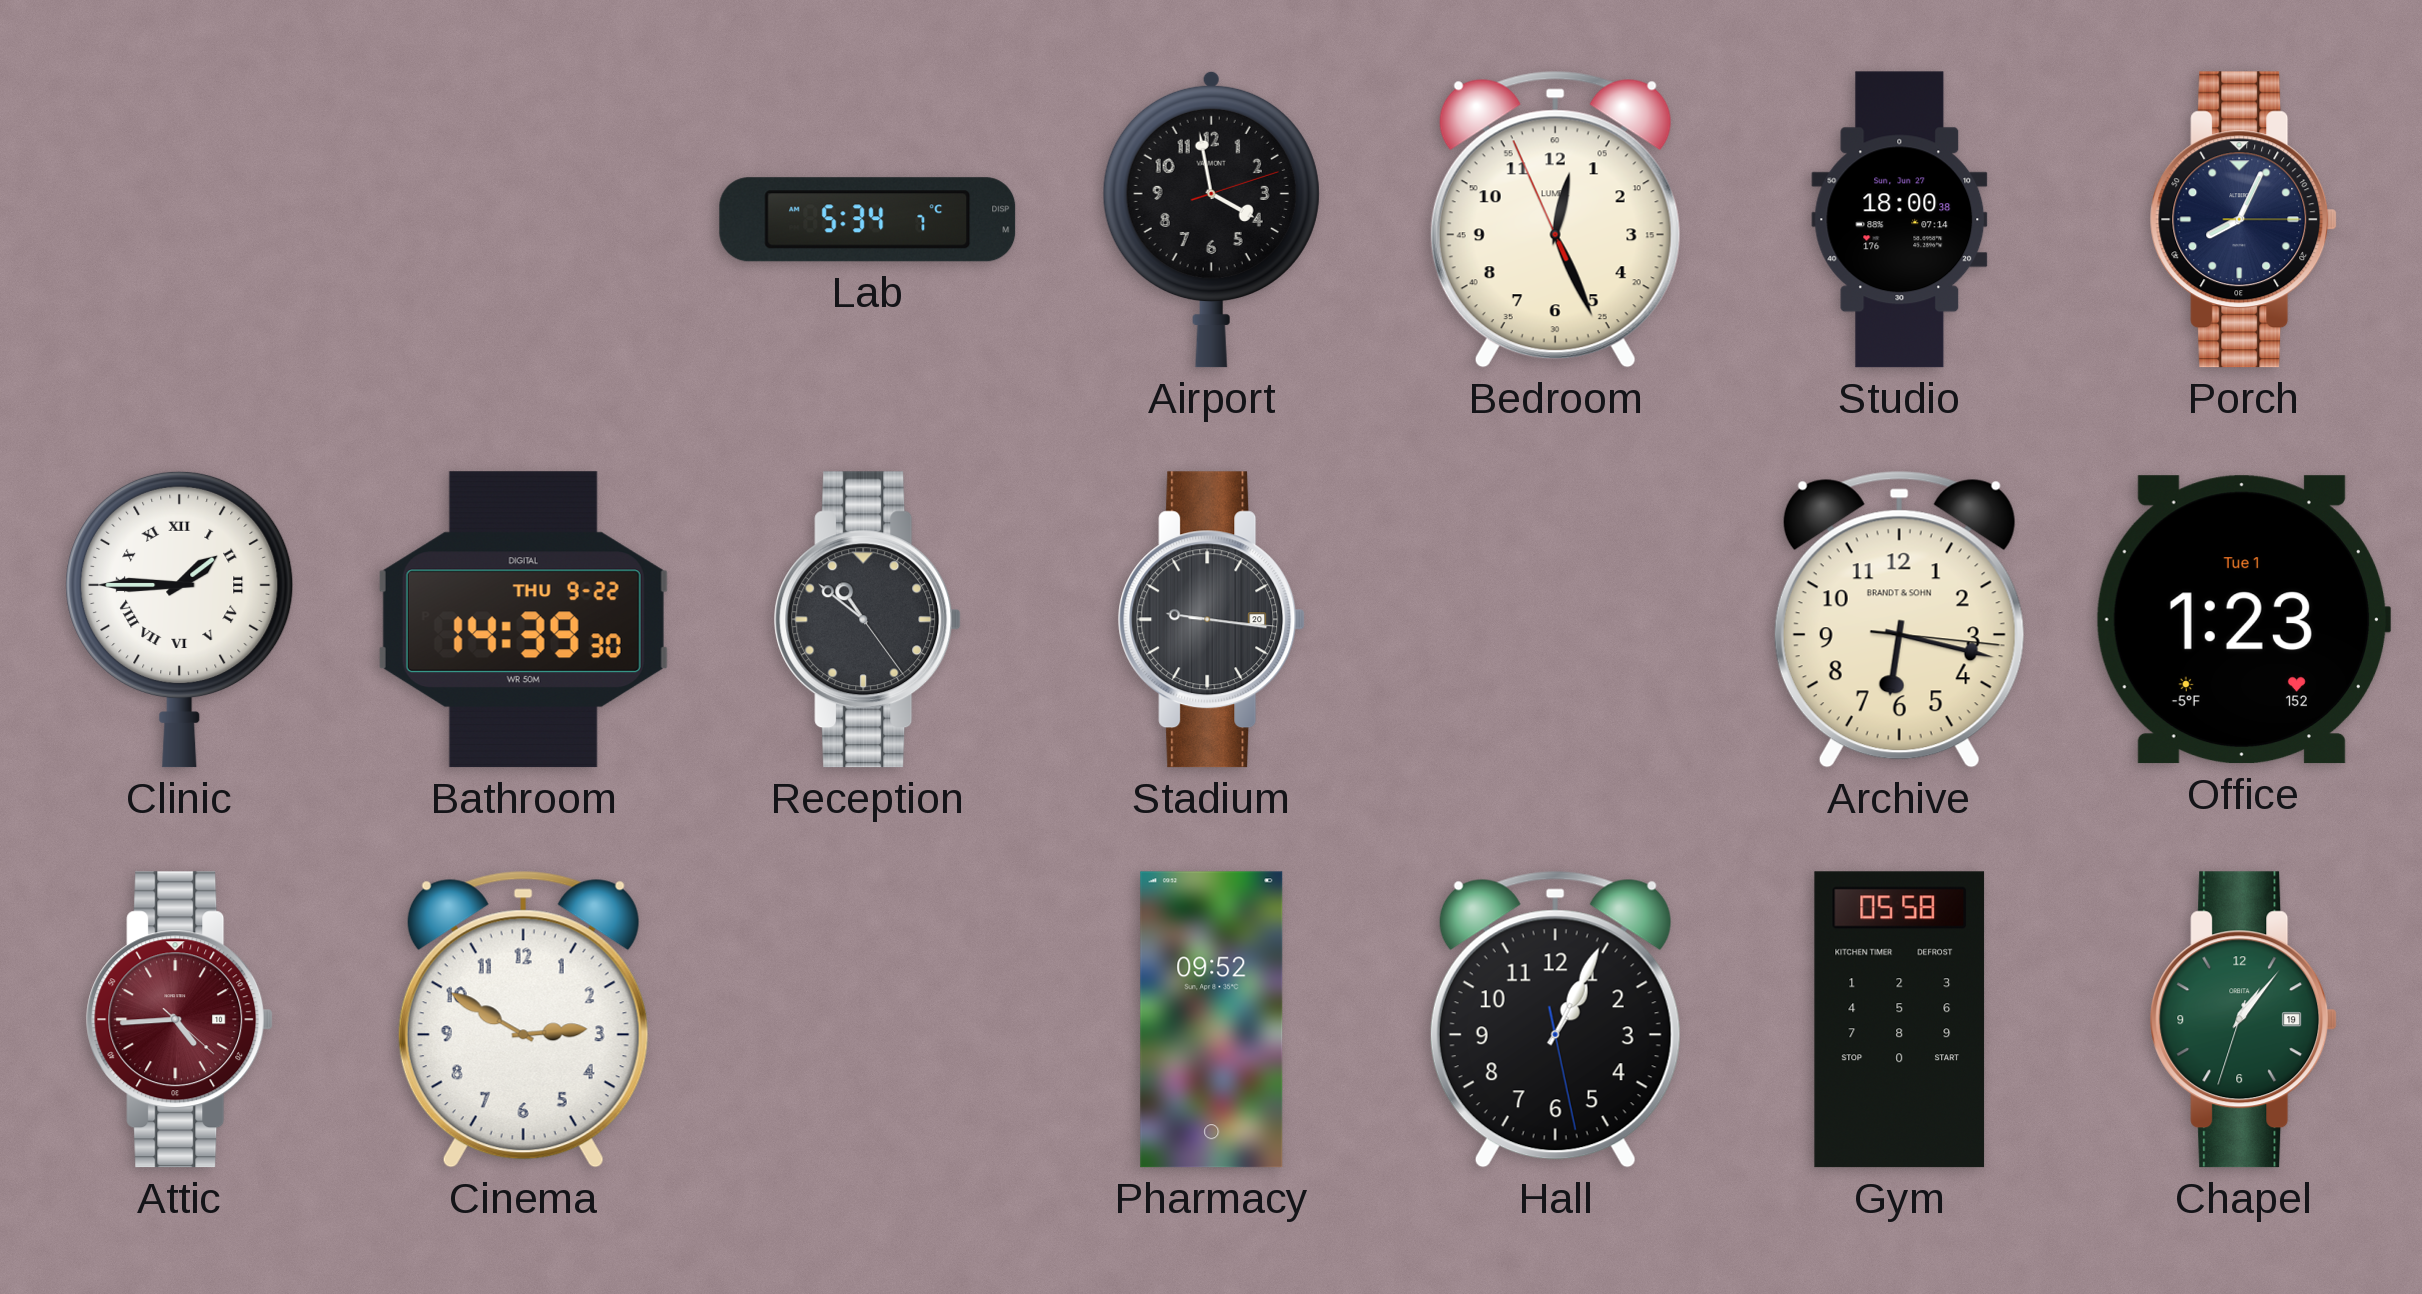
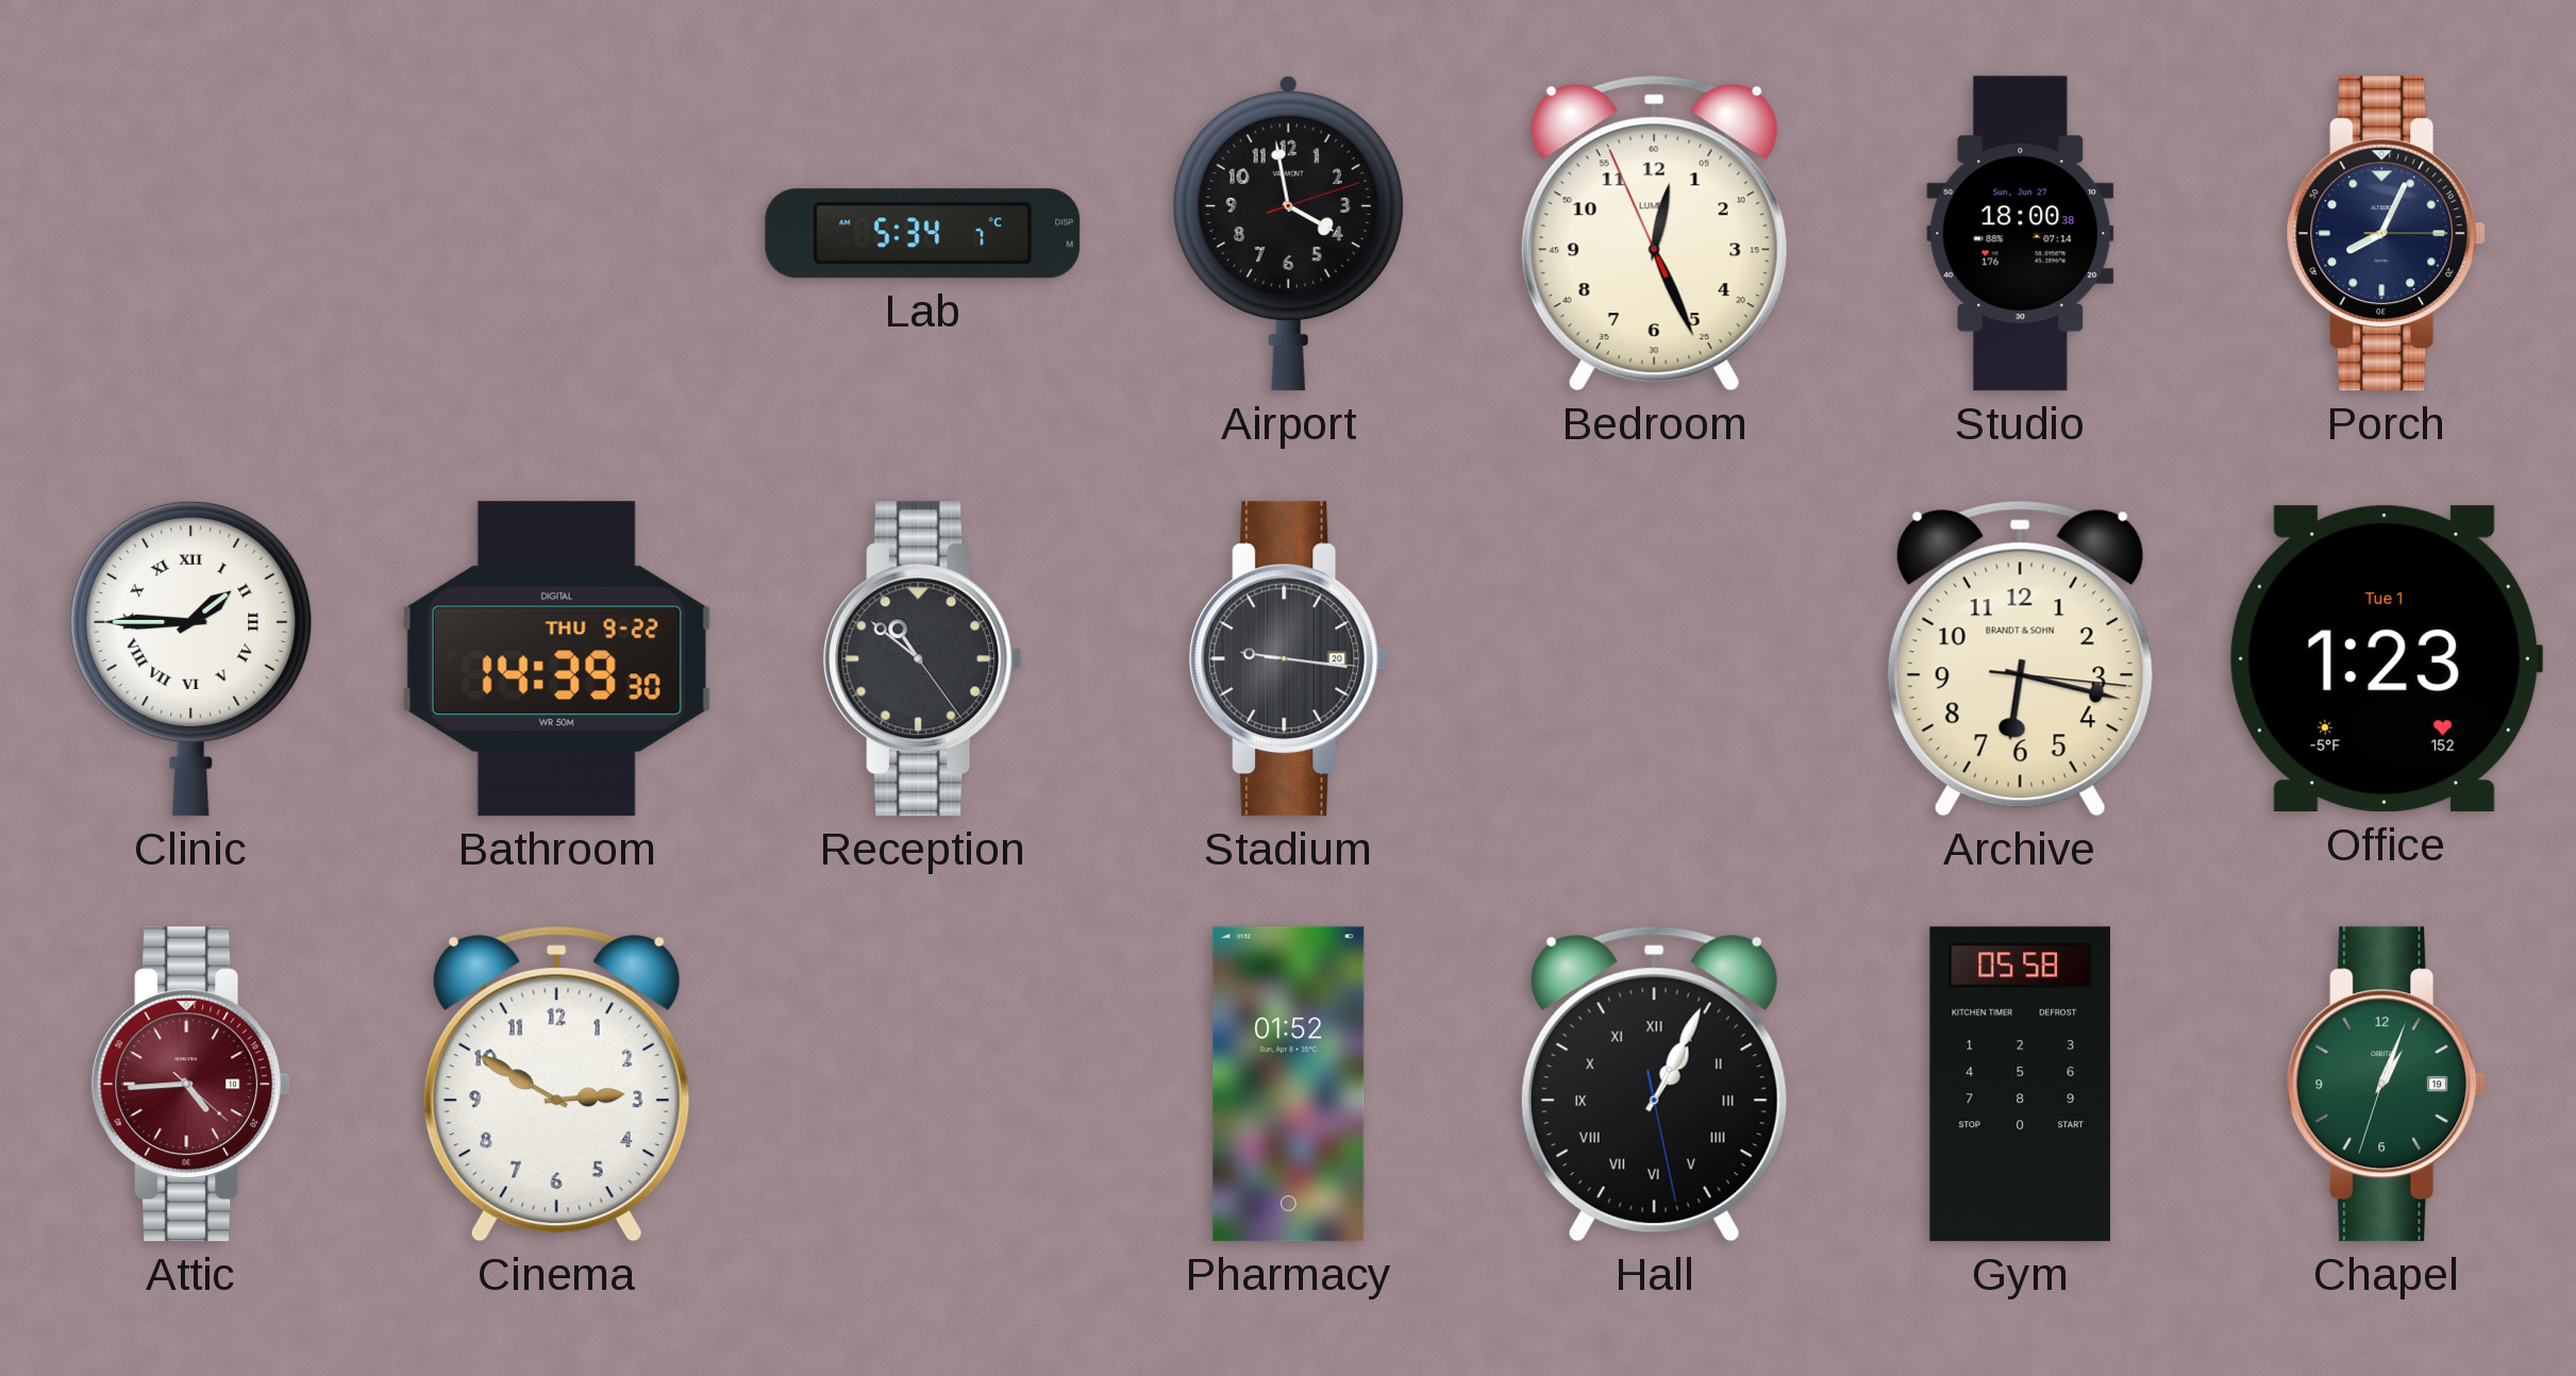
Pharmacy: 09:52 -> 01:52
Hall numerals: Arabic -> Roman
Chapel: 1:06 -> 1:03
